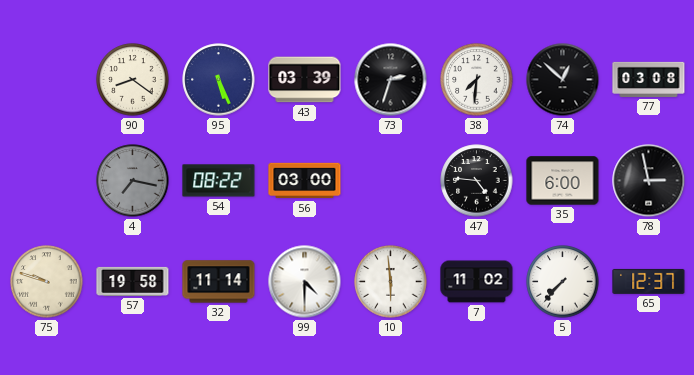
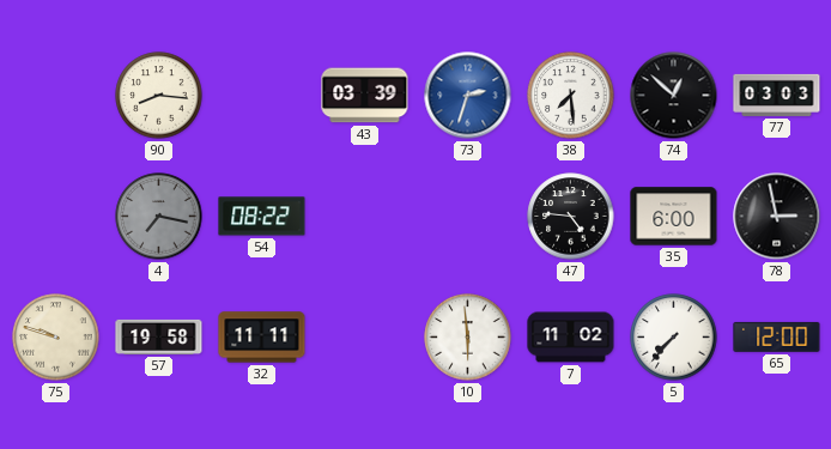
90: 8:21 -> 8:16
95: 5:26 -> none
73 dial: black -> blue
38: 7:31 -> 7:29
77: 03:08 -> 03:03
56: 03:00 -> none
32: 11:14 -> 11:11
99: 4:30 -> none
65: 12:37 -> 12:00
